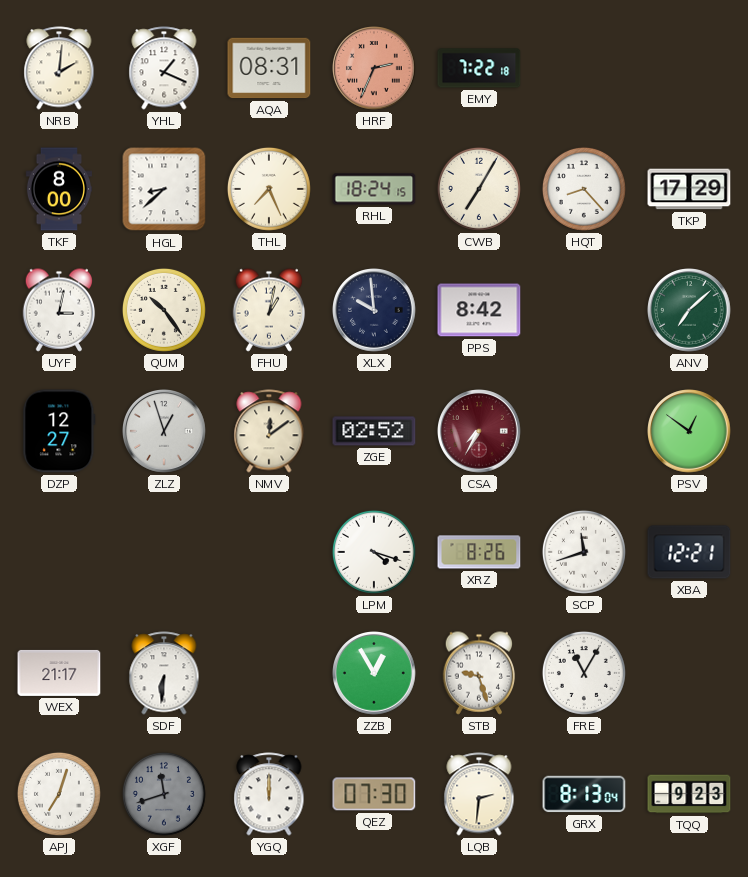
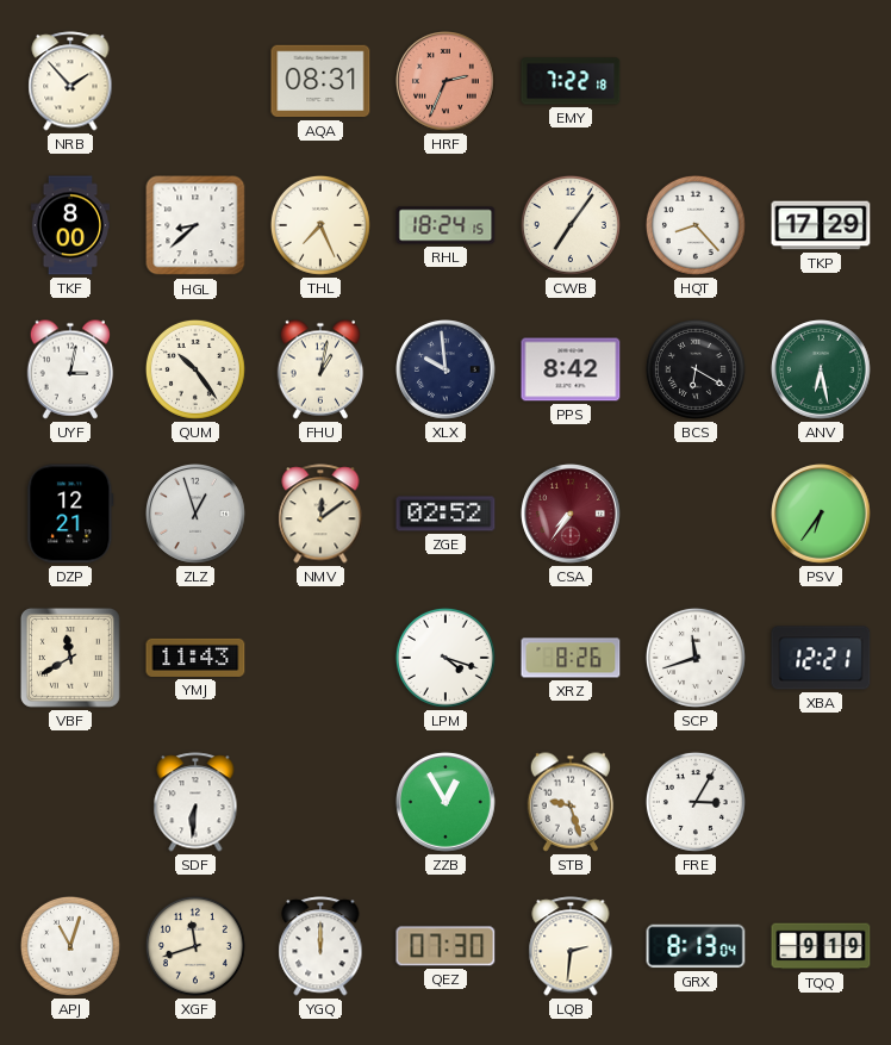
NRB: 2:01 -> 1:53
YHL: 1:19 -> none
CWB: 7:05 -> 7:06
BCS: none -> 6:20
ANV: 7:08 -> 6:28
DZP: 12:27 -> 12:21
CSA: 7:35 -> 7:36
PSV: 12:51 -> 6:36
VBF: none -> 11:40
YMJ: none -> 11:43
WEX: 21:17 -> none
FRE: 11:05 -> 3:05
APJ: 7:03 -> 11:03
XGF dial: grey -> cream
TQQ: 9:23 -> 9:19
